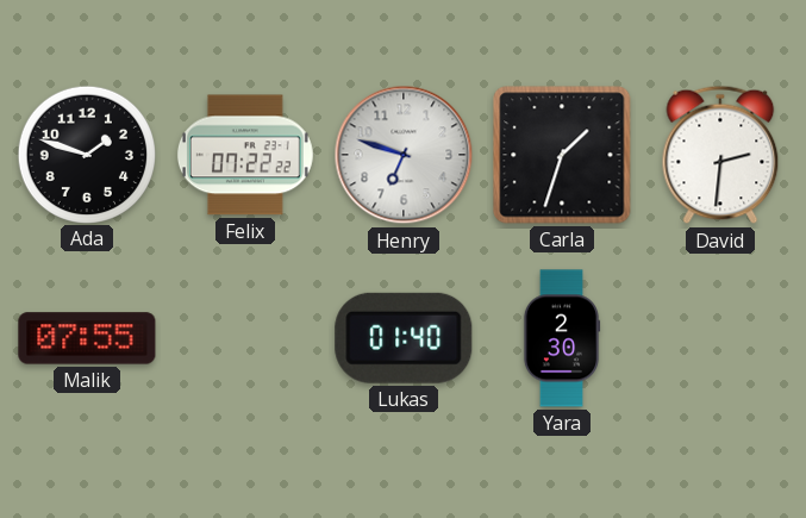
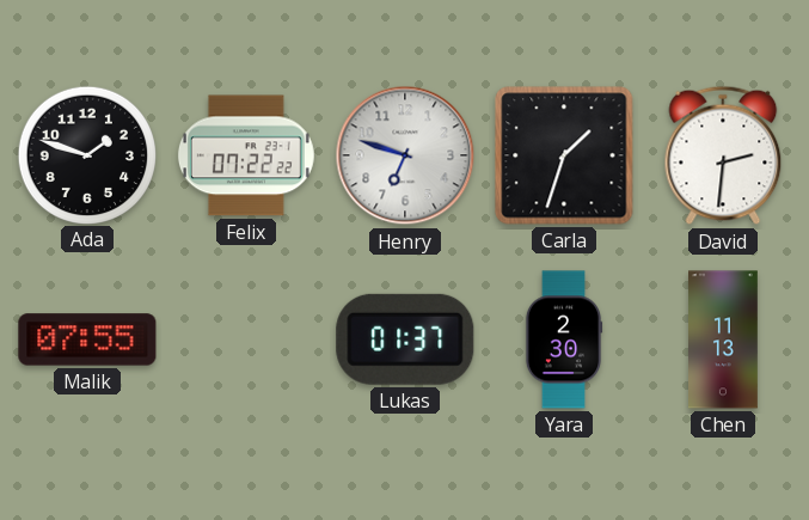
Lukas: 01:40 -> 01:37
Chen: none -> 11:13
